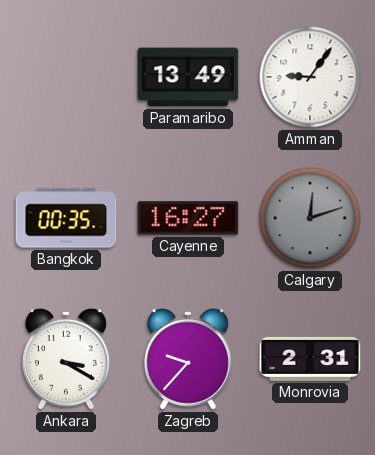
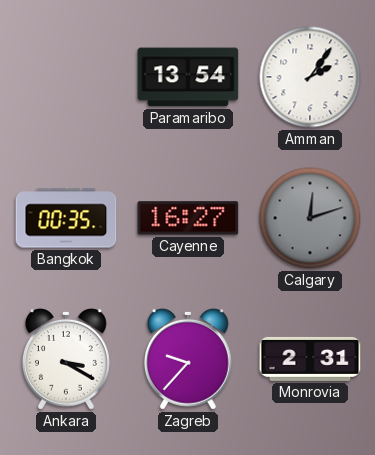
Paramaribo: 13:49 -> 13:54
Amman: 9:06 -> 2:06
